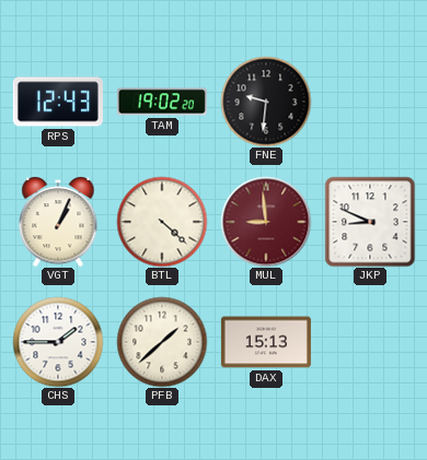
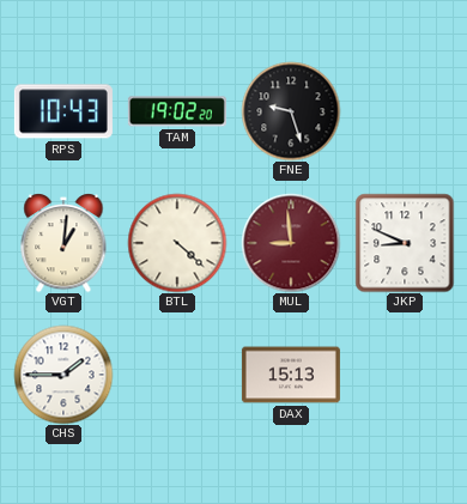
RPS: 12:43 -> 10:43
FNE: 9:31 -> 9:27
VGT: 1:04 -> 1:01
PFB: 1:38 -> none
